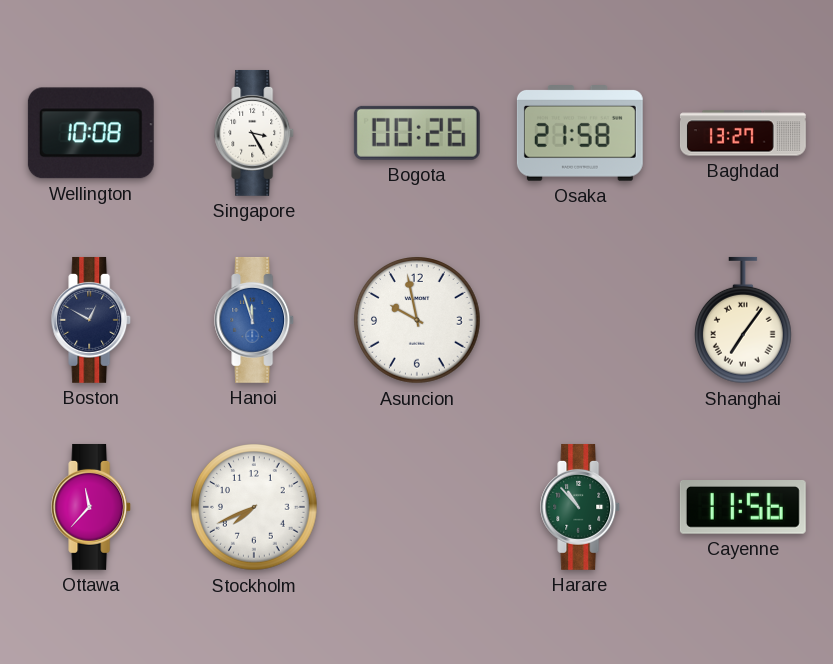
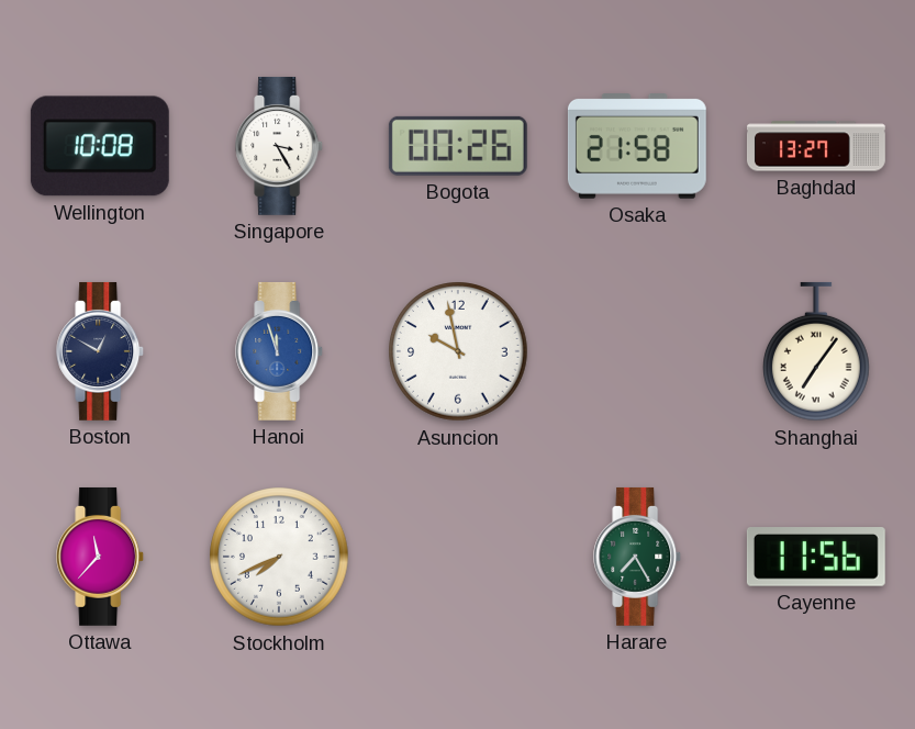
Harare: 10:53 -> 7:25
